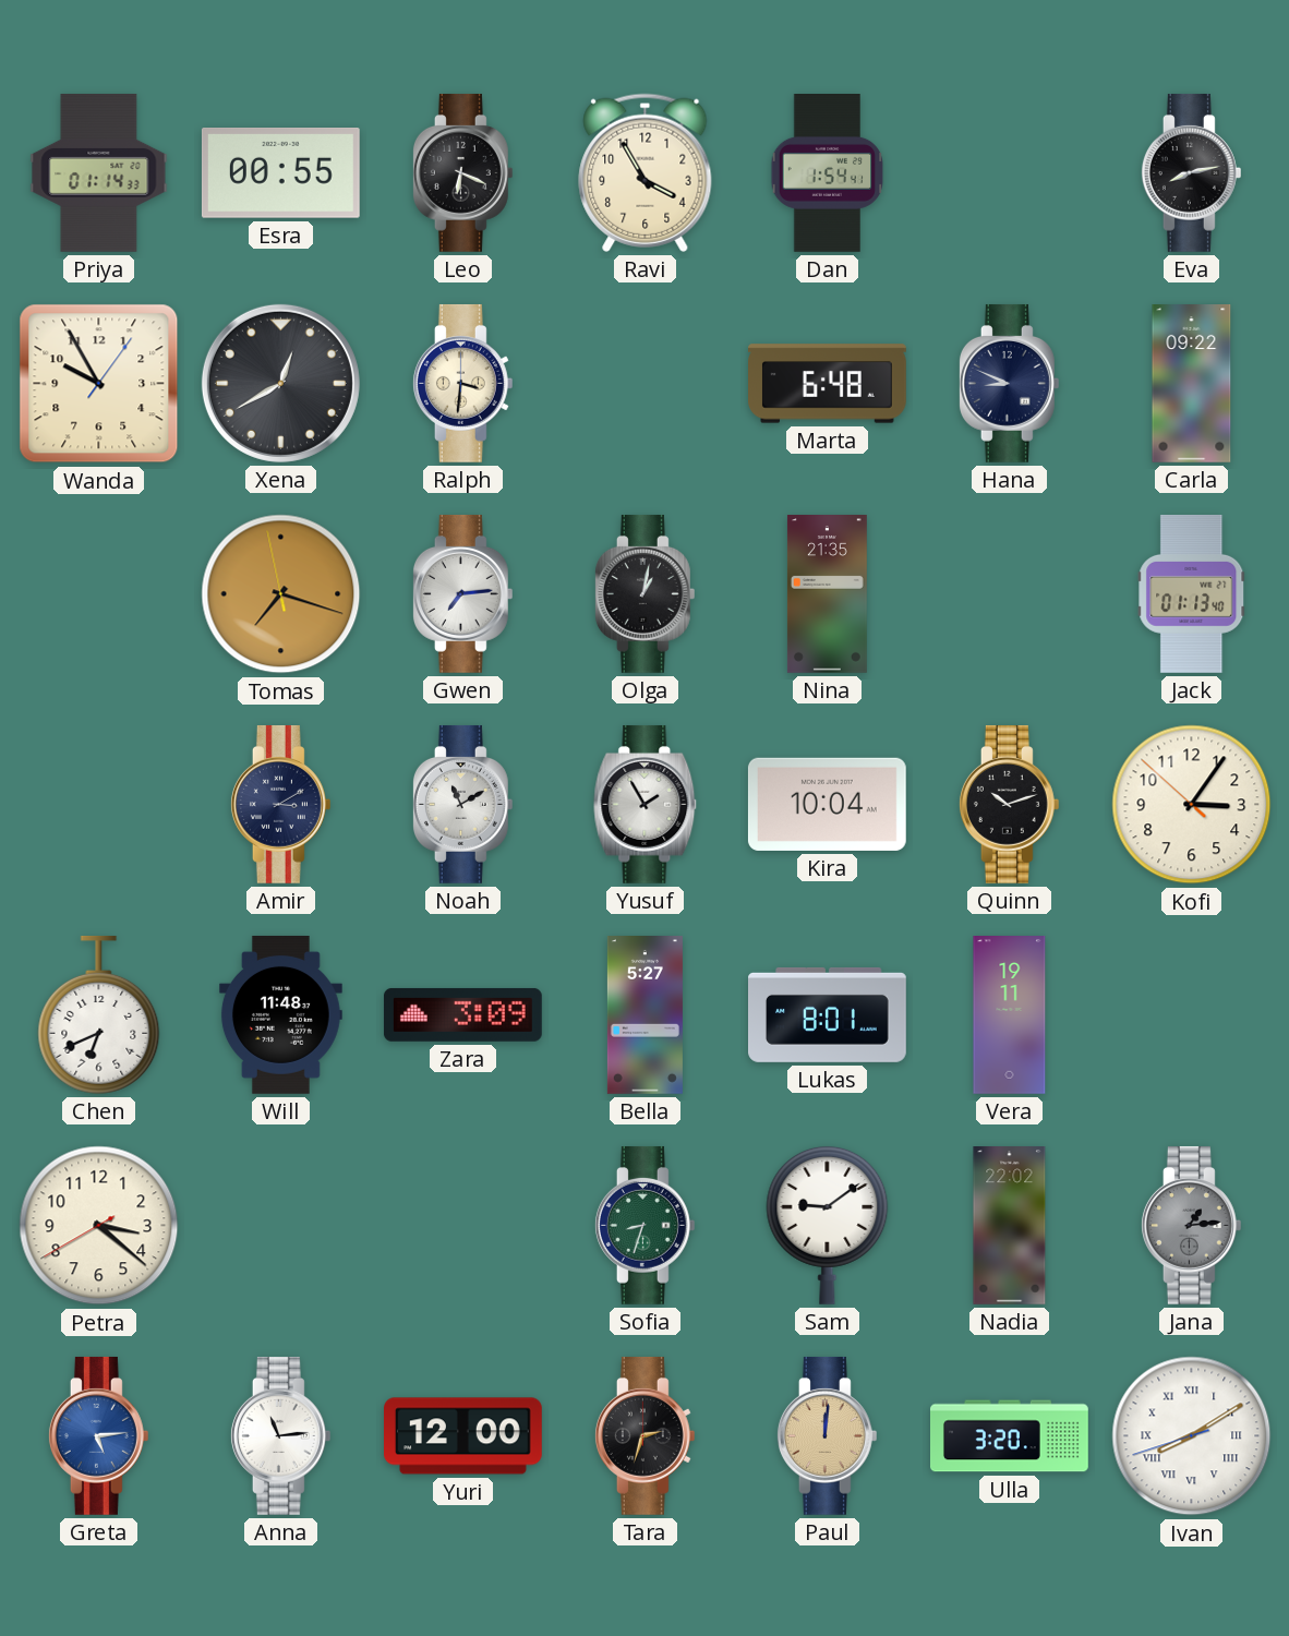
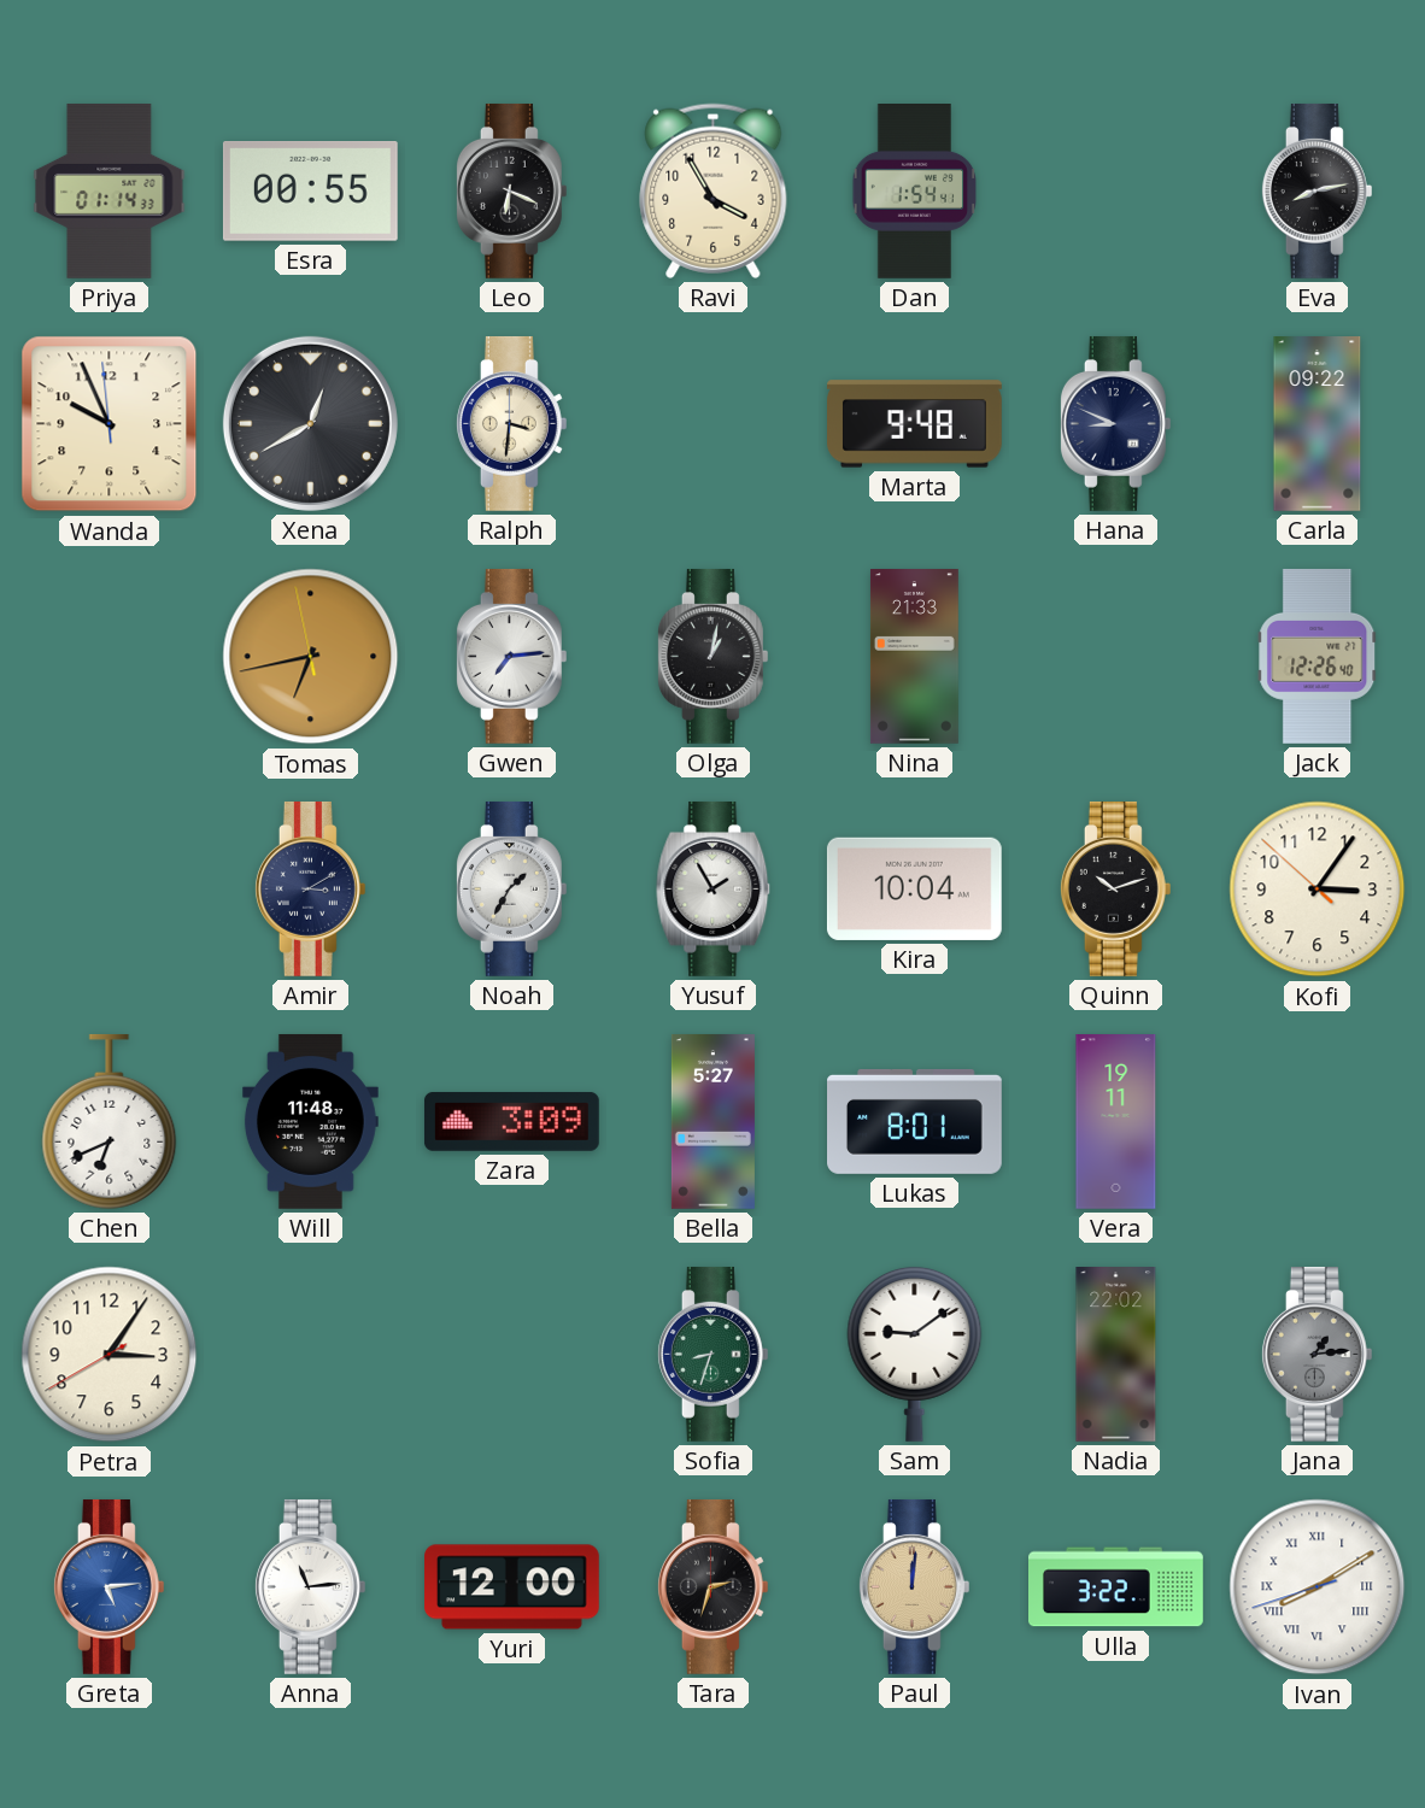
Wanda: 9:55:06 -> 9:55:59
Marta: 6:48 -> 9:48
Tomas: 7:17 -> 6:42
Nina: 21:35 -> 21:33
Jack: 01:13 -> 12:26
Noah: 11:10 -> 1:35
Petra: 3:21 -> 3:05
Ulla: 3:20 -> 3:22
